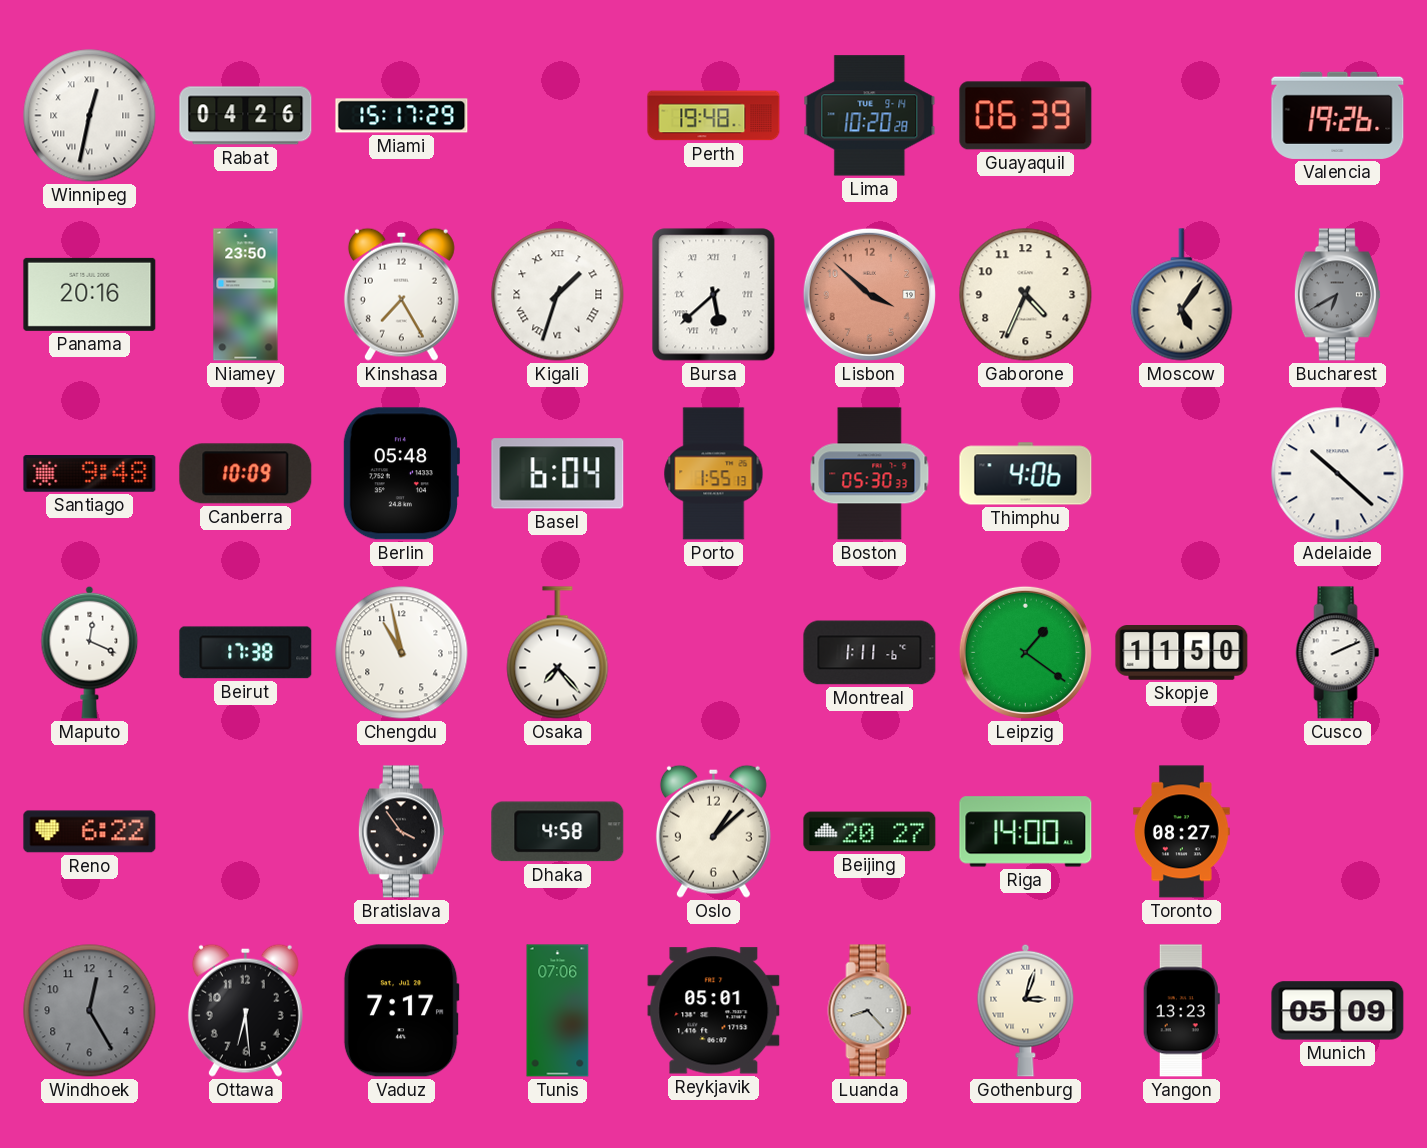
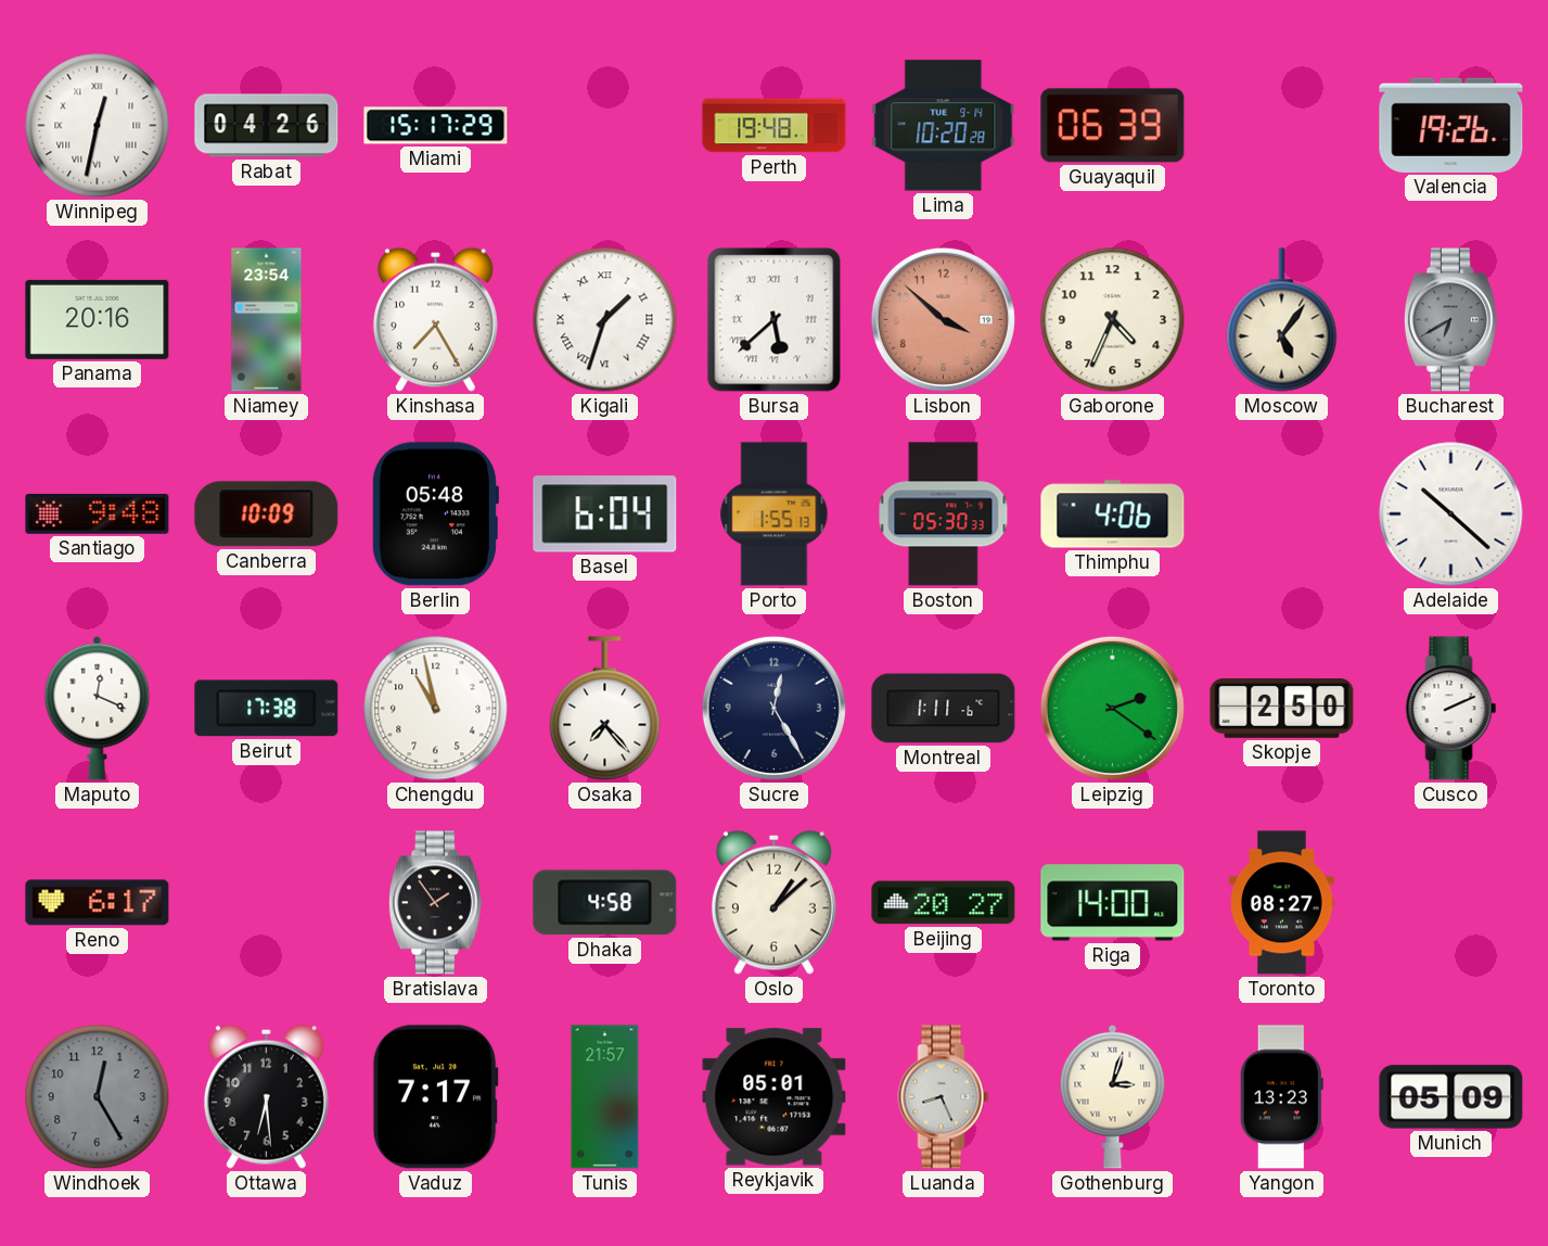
Niamey: 23:50 -> 23:54
Sucre: none -> 12:25
Leipzig: 1:21 -> 2:21
Skopje: 11:50 -> 2:50
Reno: 6:22 -> 6:17
Bratislava: 3:54 -> 1:54
Tunis: 07:06 -> 21:57
Luanda: 8:23 -> 8:26
